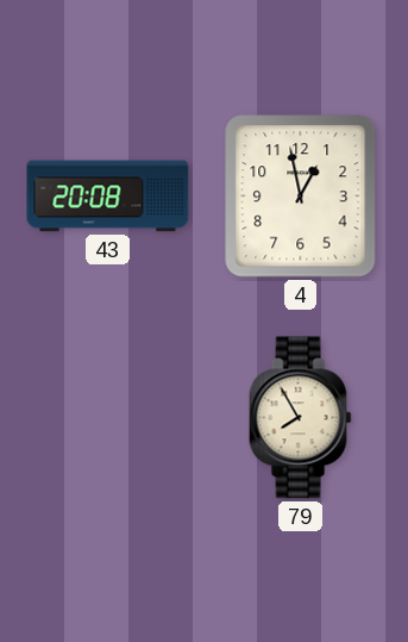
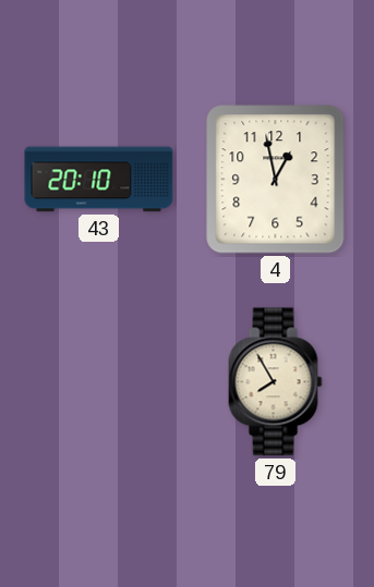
43: 20:08 -> 20:10
